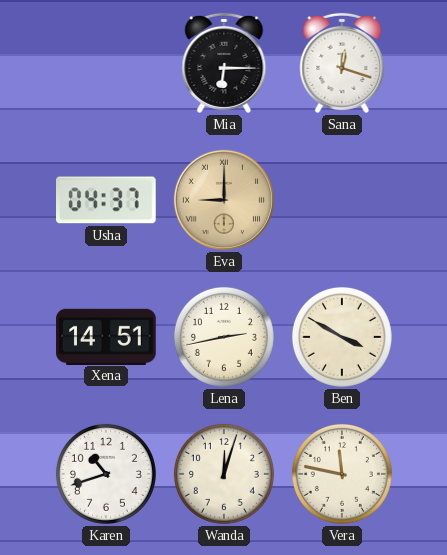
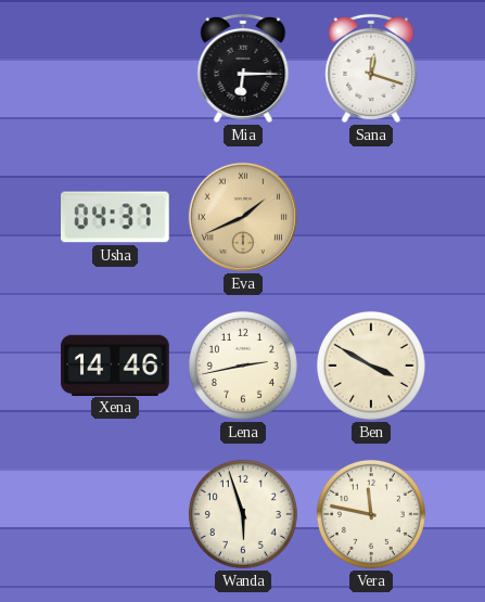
Eva: 9:00 -> 1:41
Xena: 14:51 -> 14:46
Karen: 10:42 -> none
Wanda: 12:03 -> 5:57
